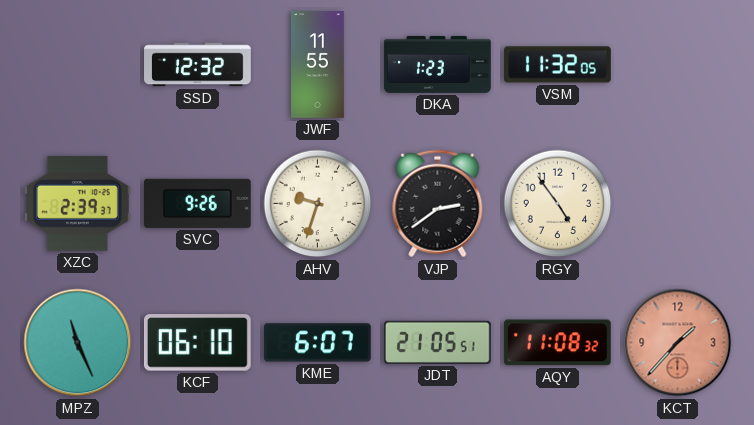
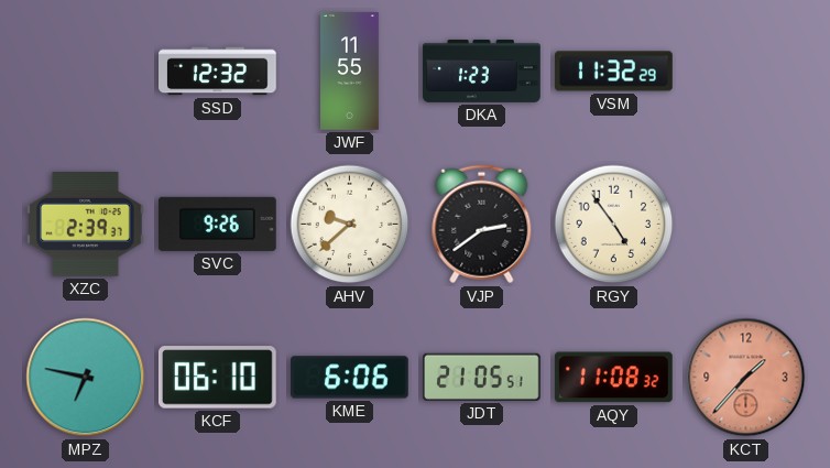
VSM: 11:32:05 -> 11:32:29
AHV: 9:33 -> 9:38
MPZ: 11:26 -> 6:47
KME: 6:07 -> 6:06
